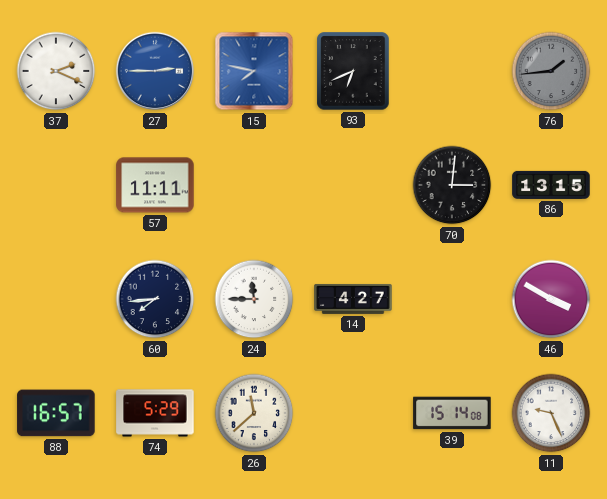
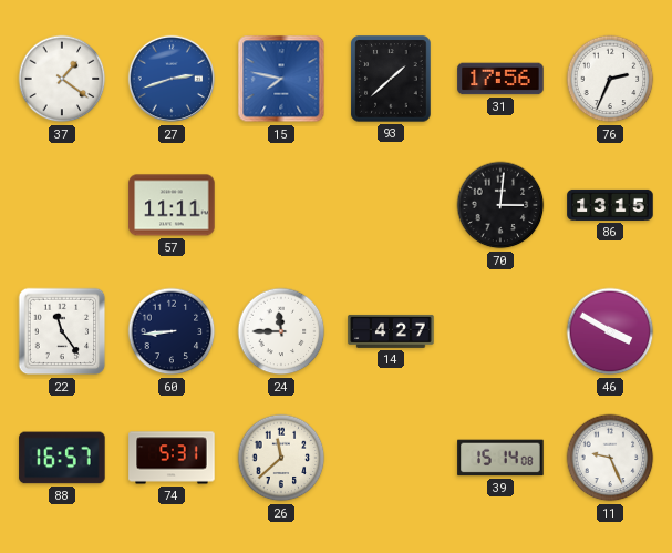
37: 2:19 -> 1:21
27: 2:45 -> 2:42
93: 6:41 -> 1:38
31: none -> 17:56
76: 1:44 -> 2:34
76 dial: grey -> white
22: none -> 11:24
60: 7:44 -> 8:44
74: 5:29 -> 5:31
